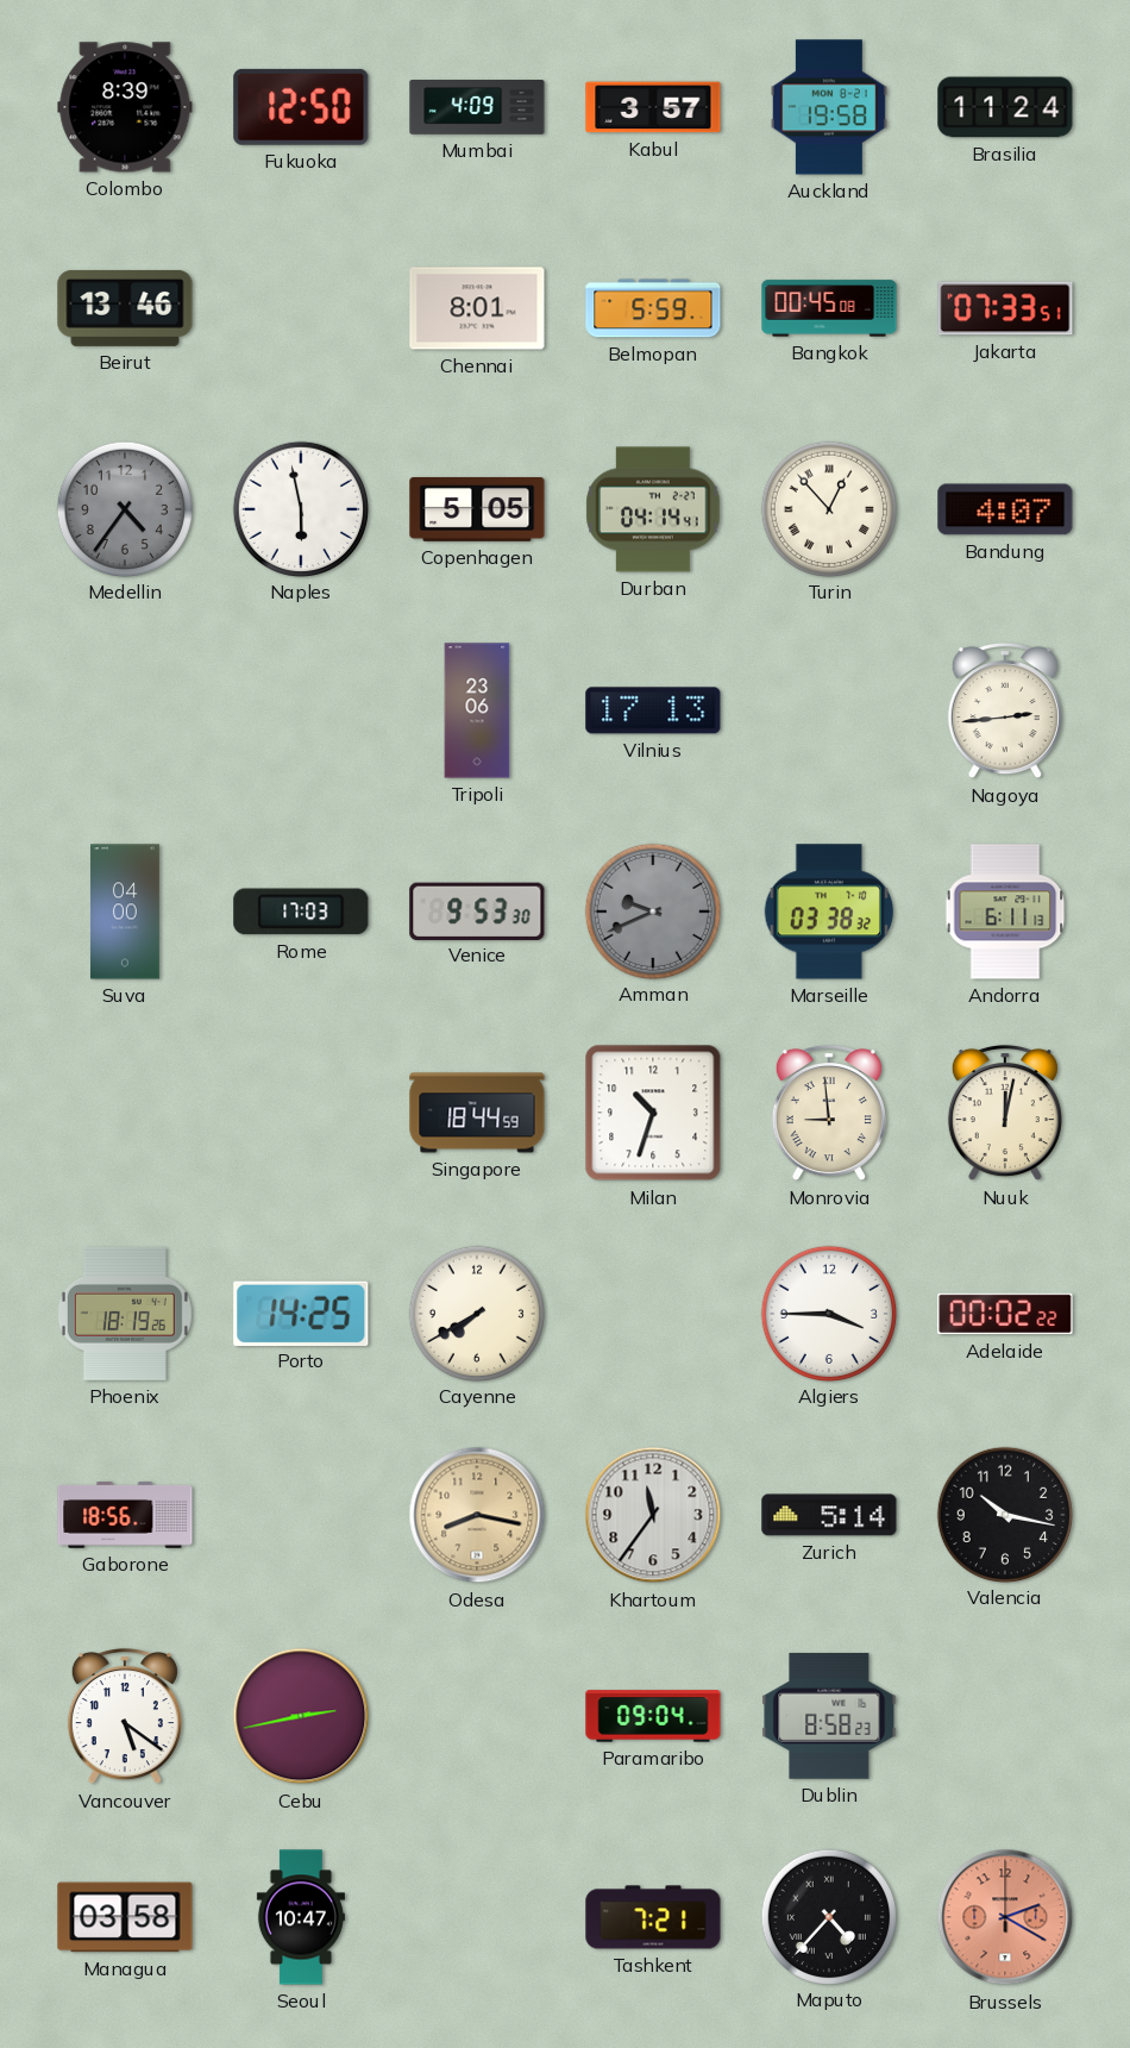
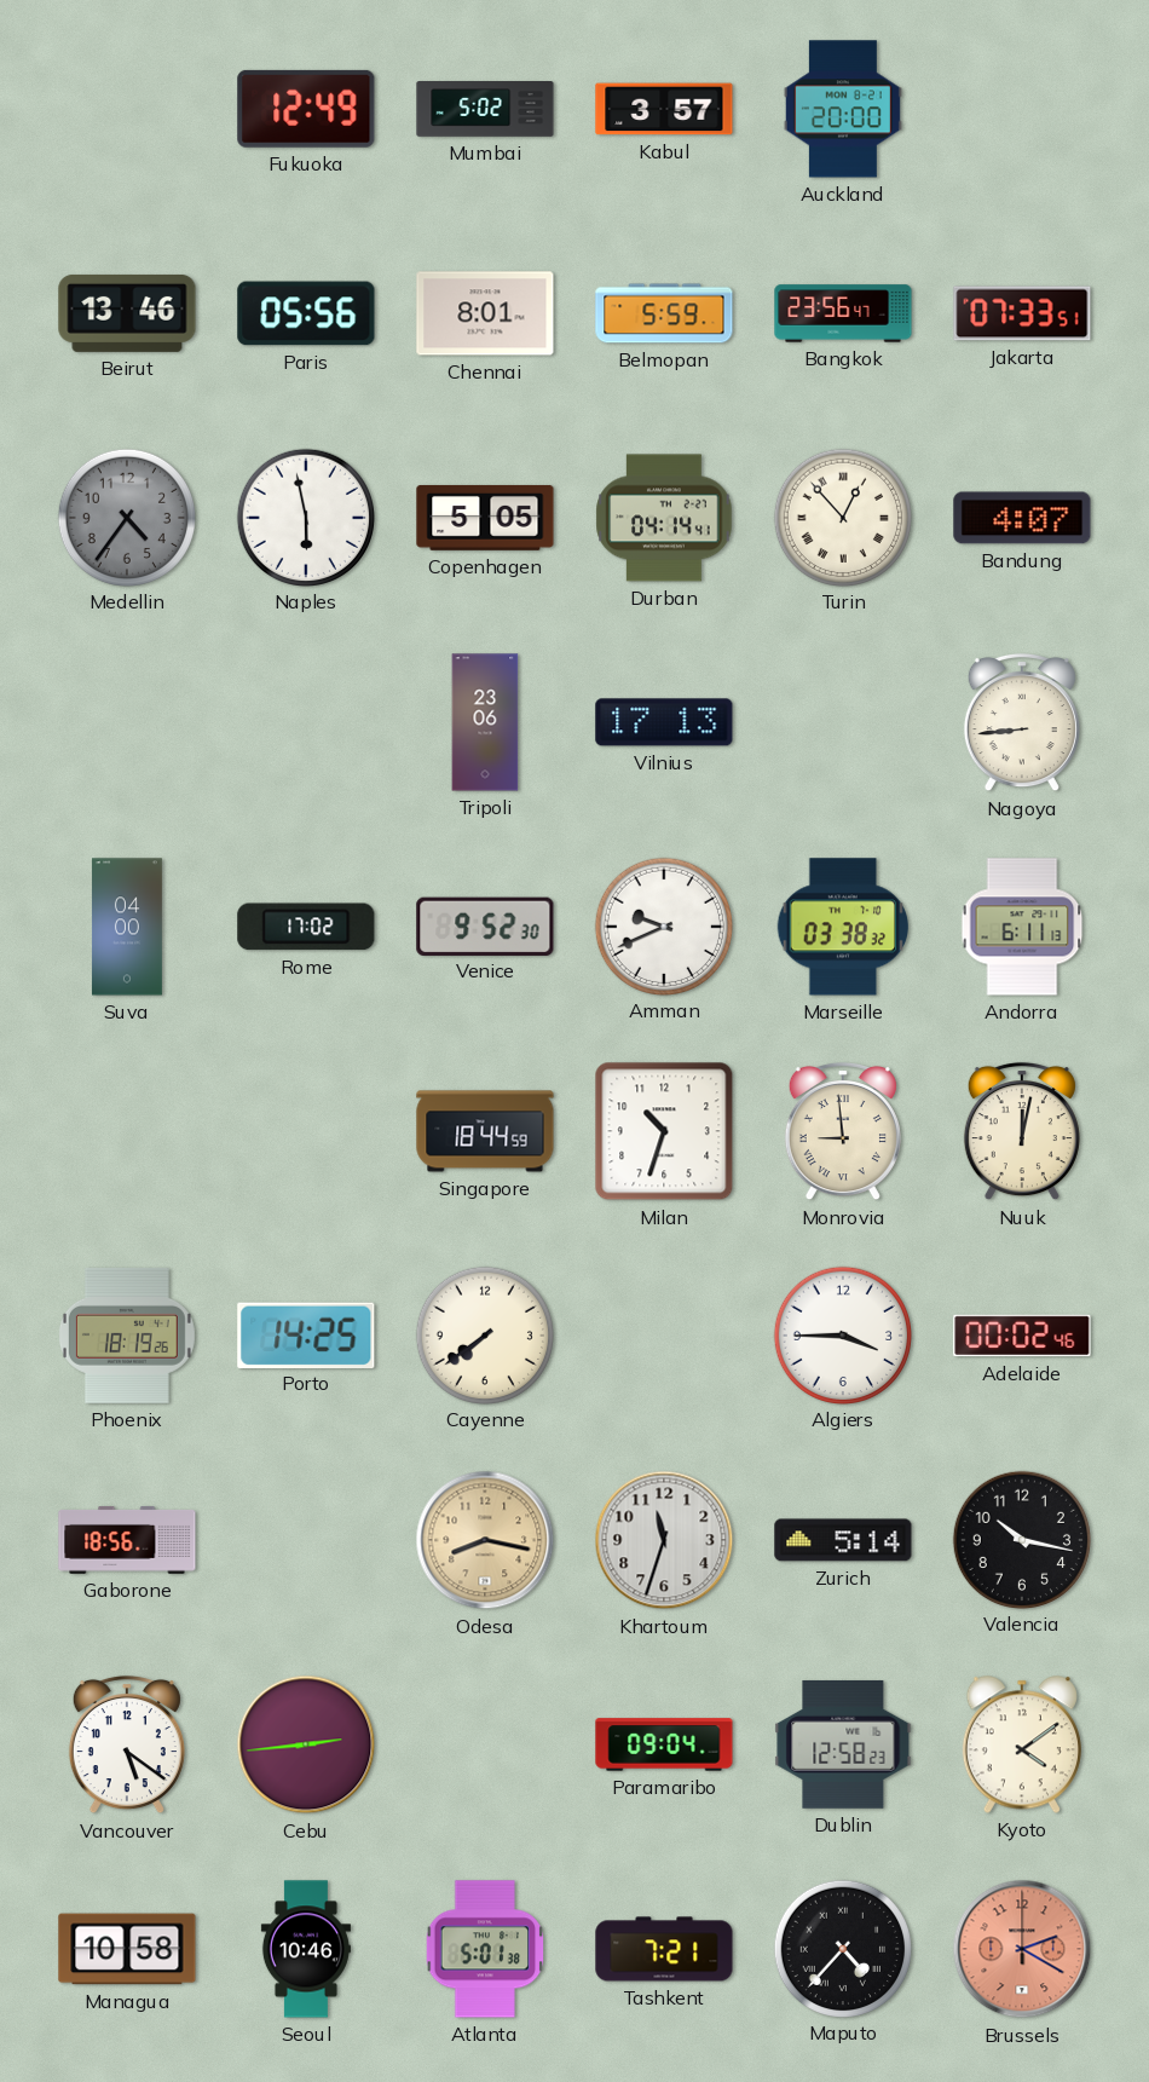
Colombo: 8:39 -> none
Fukuoka: 12:50 -> 12:49
Mumbai: 4:09 -> 5:02
Auckland: 19:58 -> 20:00
Brasilia: 11:24 -> none
Paris: none -> 05:56
Bangkok: 00:45 -> 23:56
Nagoya: 2:44 -> 8:44
Rome: 17:03 -> 17:02
Venice: 9:53 -> 9:52
Amman dial: grey -> white
Cayenne: 7:40 -> 7:39
Adelaide: 00:02:22 -> 00:02:46
Khartoum: 11:36 -> 11:33
Cebu: 2:43 -> 2:44
Dublin: 8:58 -> 12:58
Kyoto: none -> 4:09
Managua: 03:58 -> 10:58
Seoul: 10:47 -> 10:46
Atlanta: none -> 5:01
